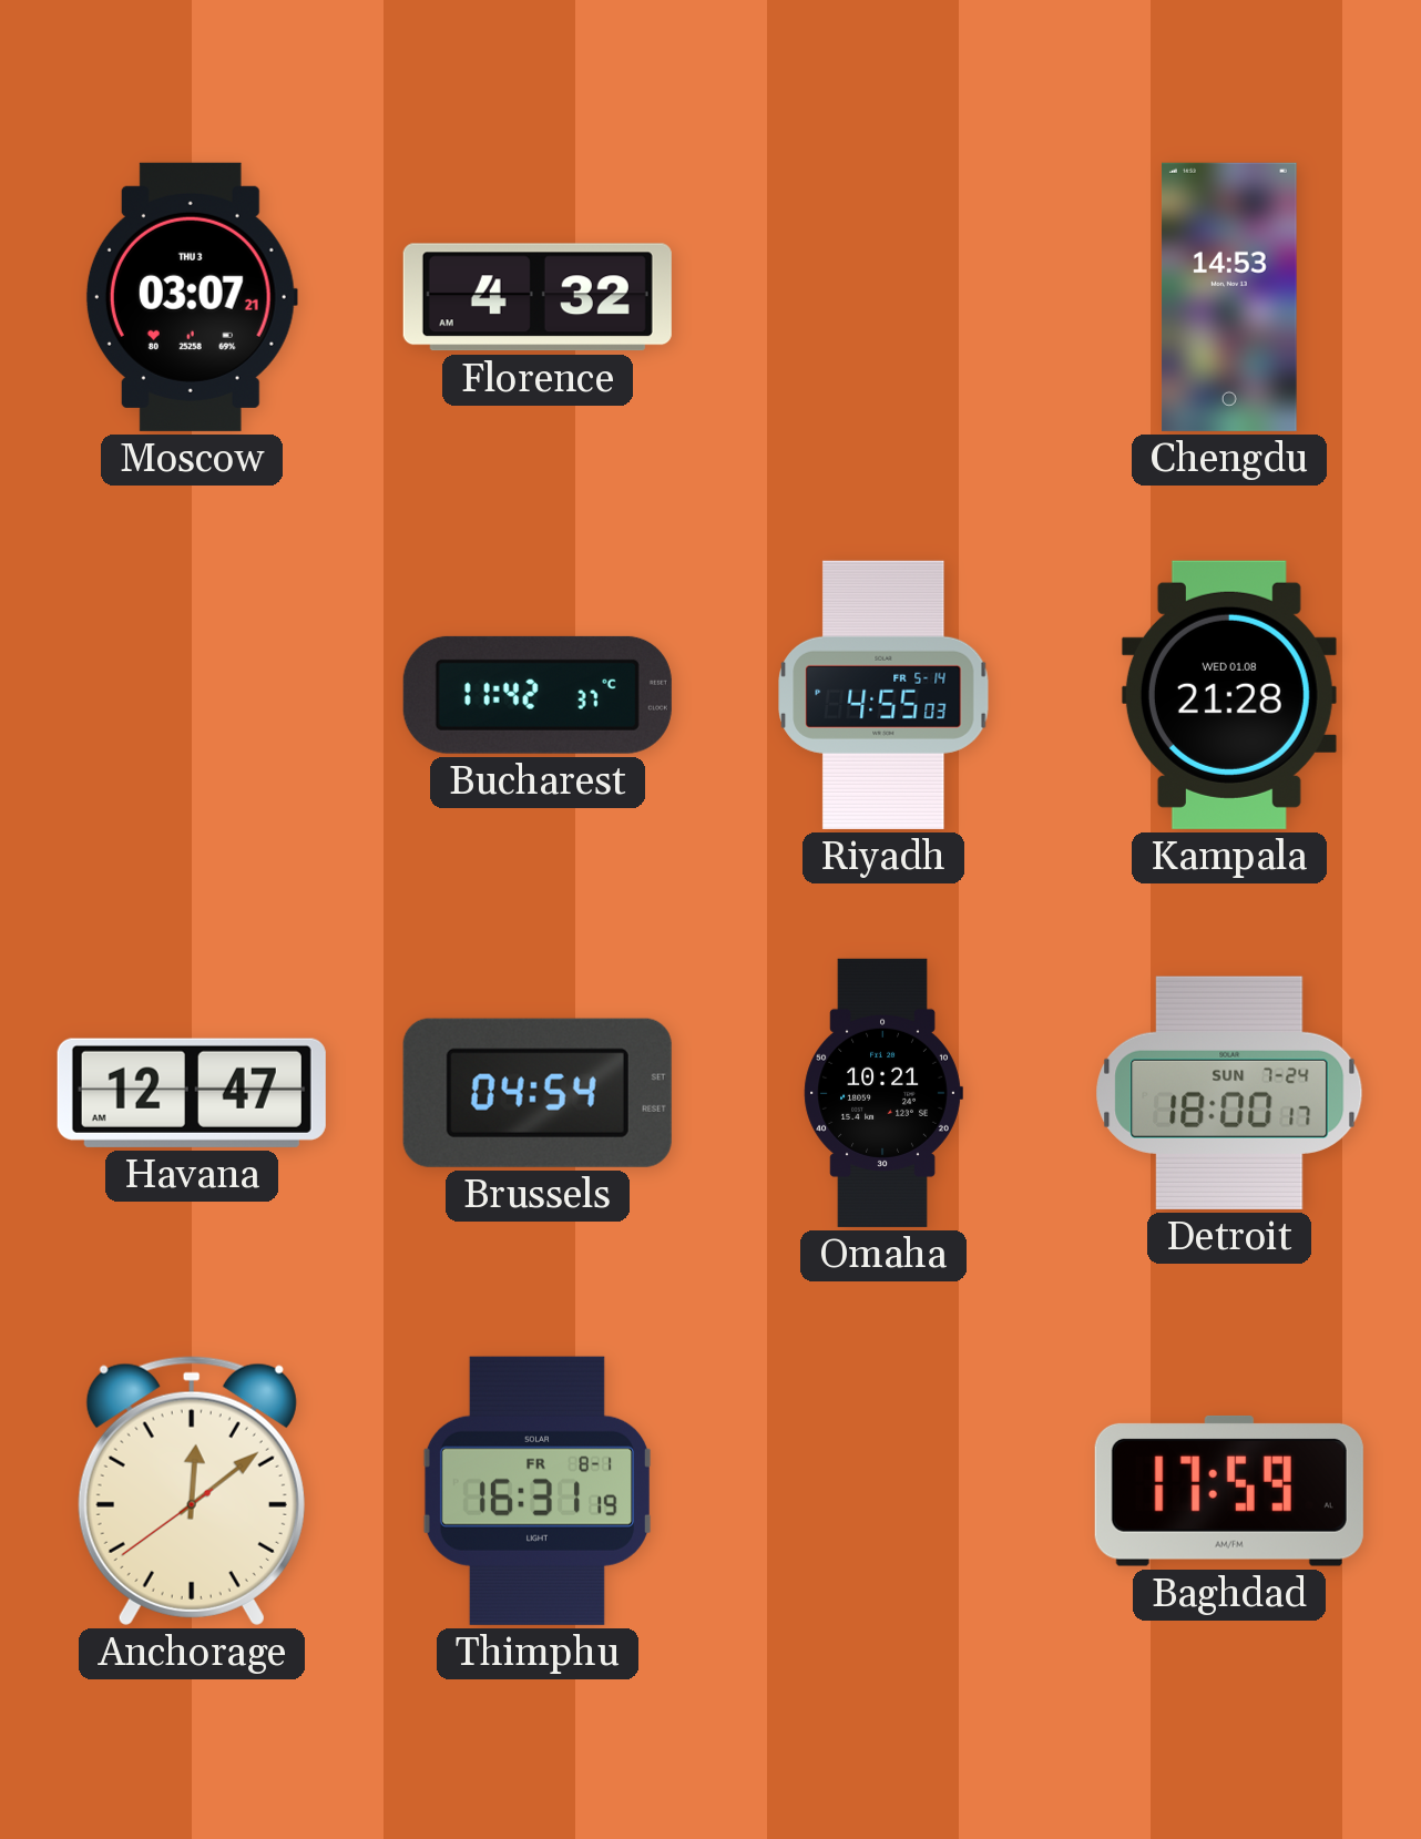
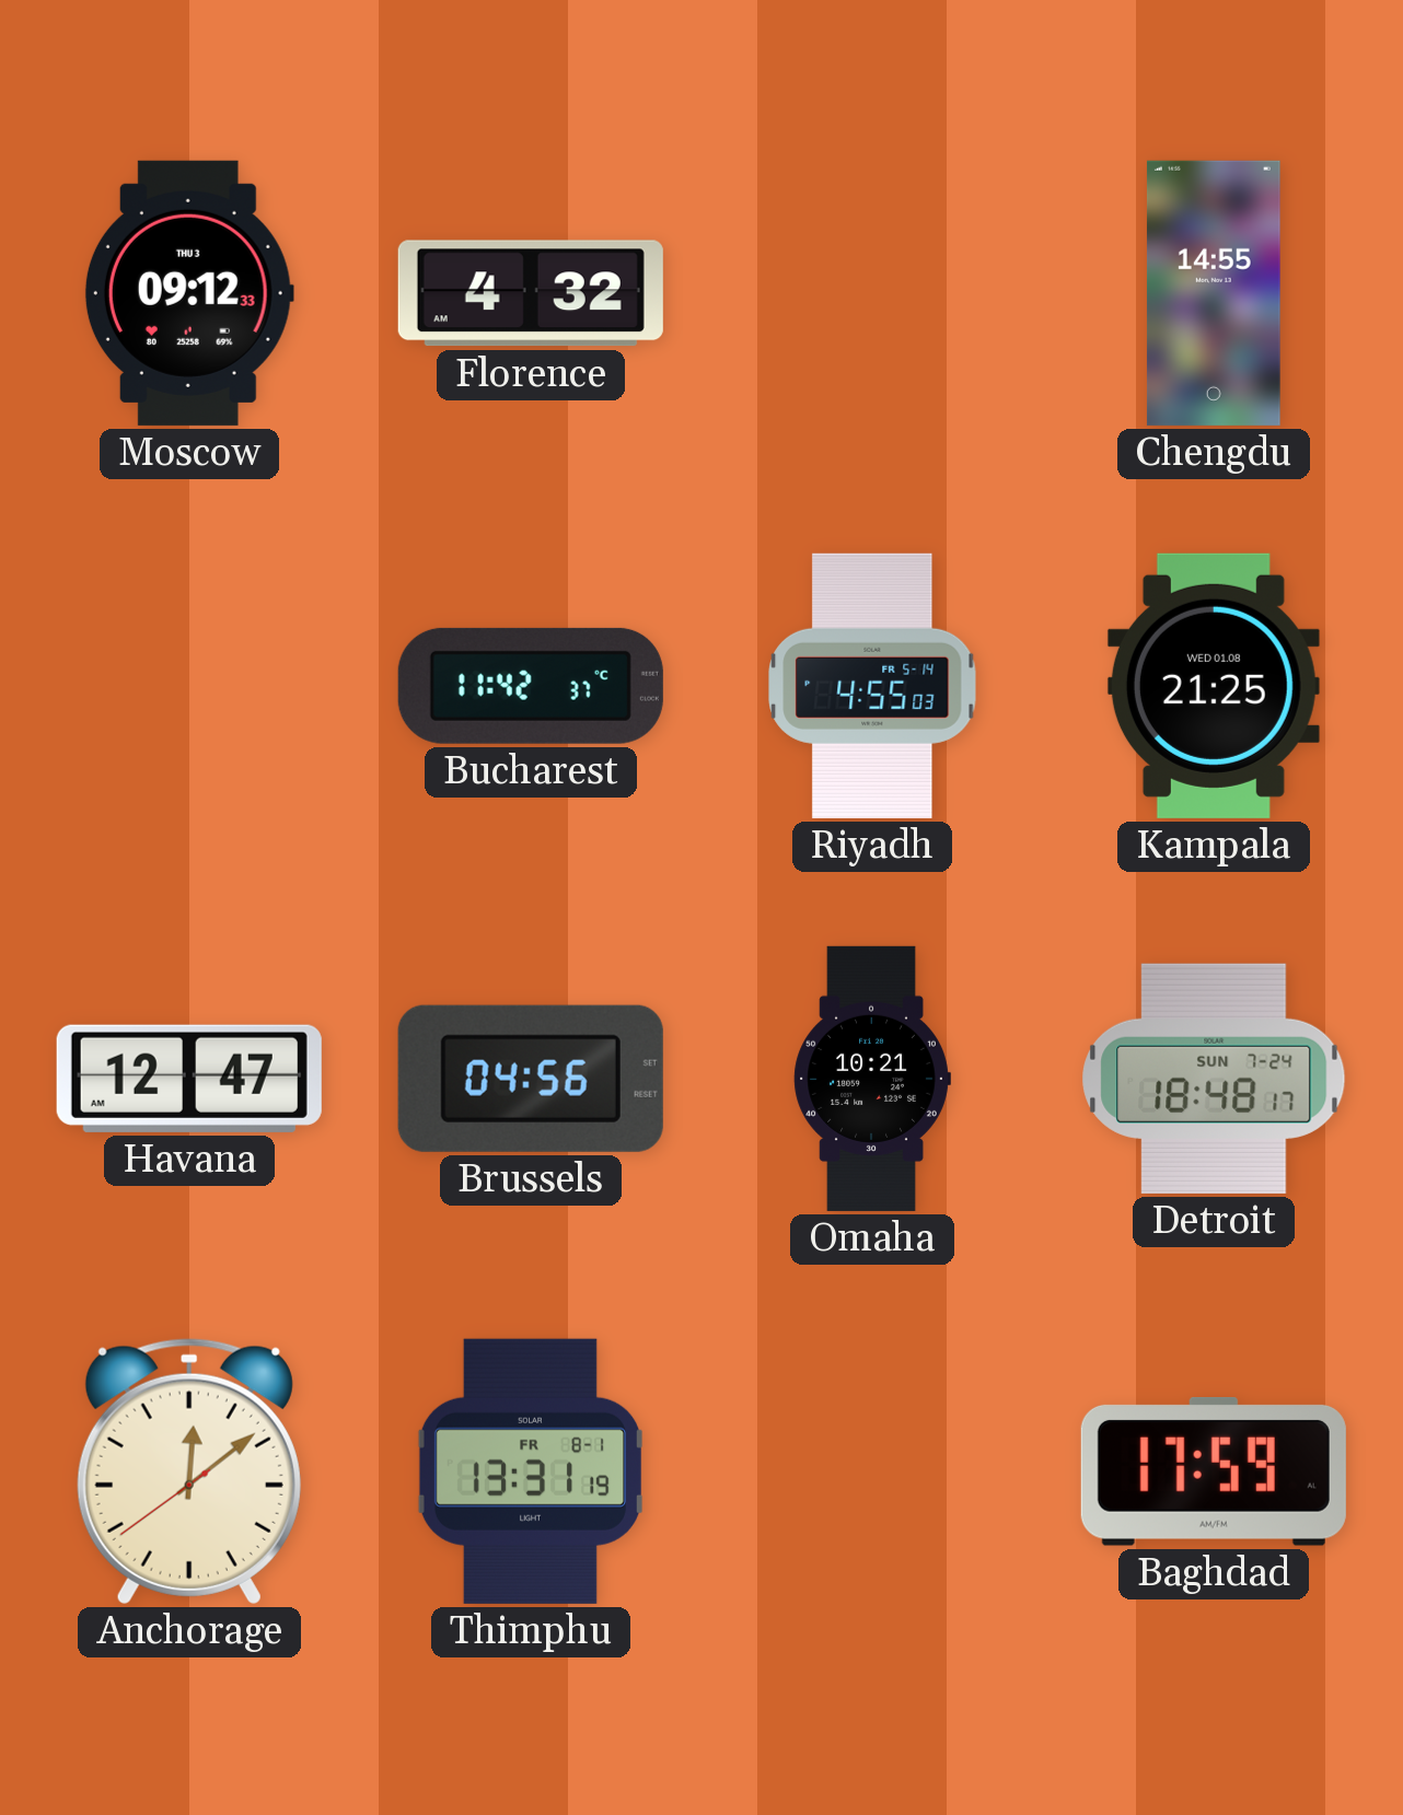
Moscow: 03:07 -> 09:12
Chengdu: 14:53 -> 14:55
Kampala: 21:28 -> 21:25
Brussels: 04:54 -> 04:56
Detroit: 18:00 -> 18:48
Thimphu: 16:31 -> 13:31
